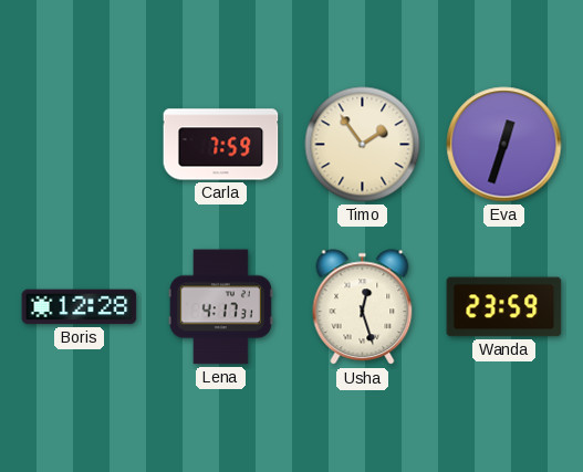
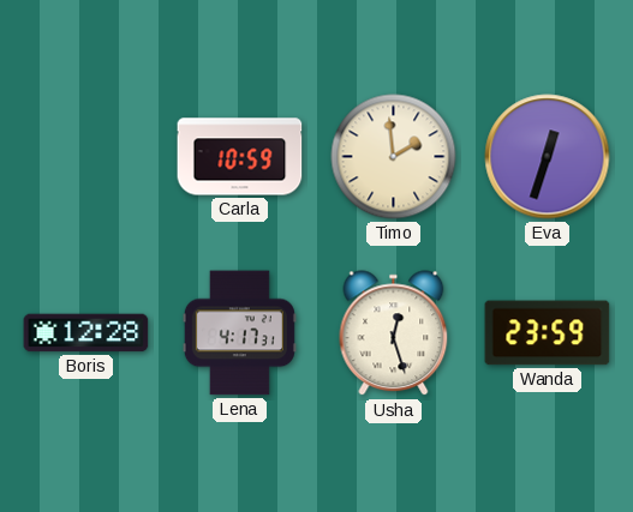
Carla: 7:59 -> 10:59
Timo: 1:54 -> 1:59
